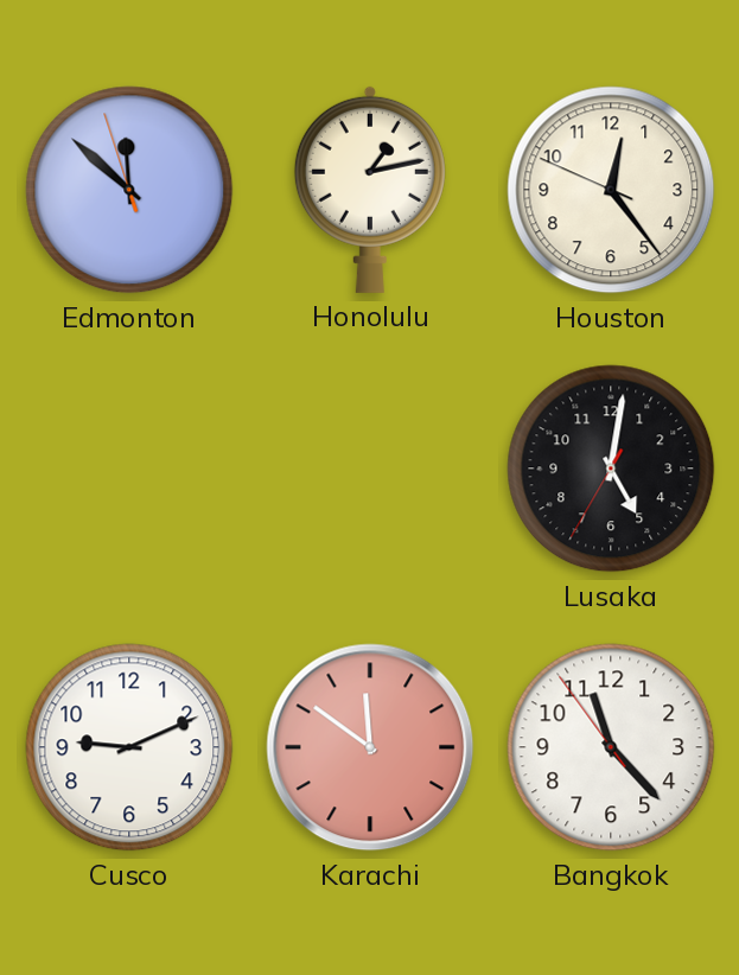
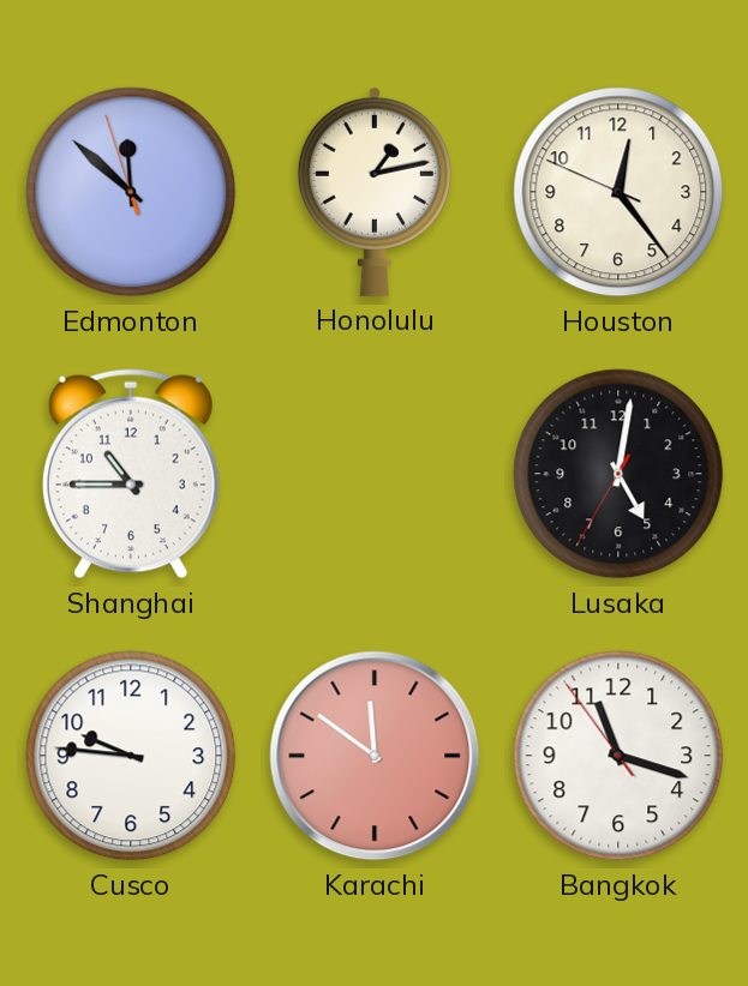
Shanghai: none -> 10:45
Cusco: 9:11 -> 9:46
Bangkok: 11:22 -> 11:17
